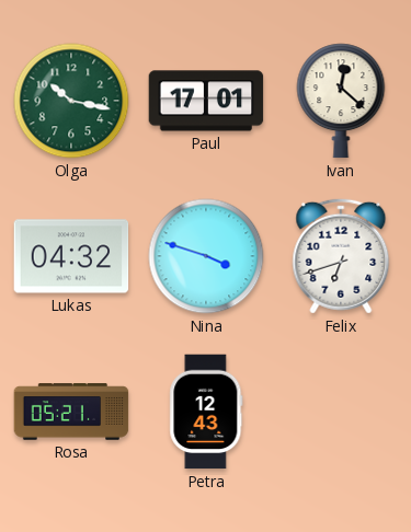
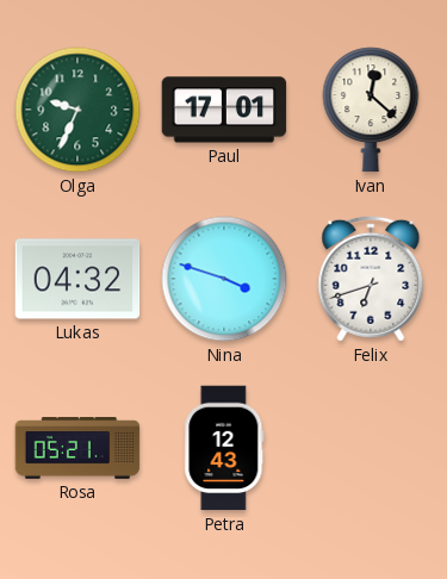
Olga: 10:17 -> 9:34
